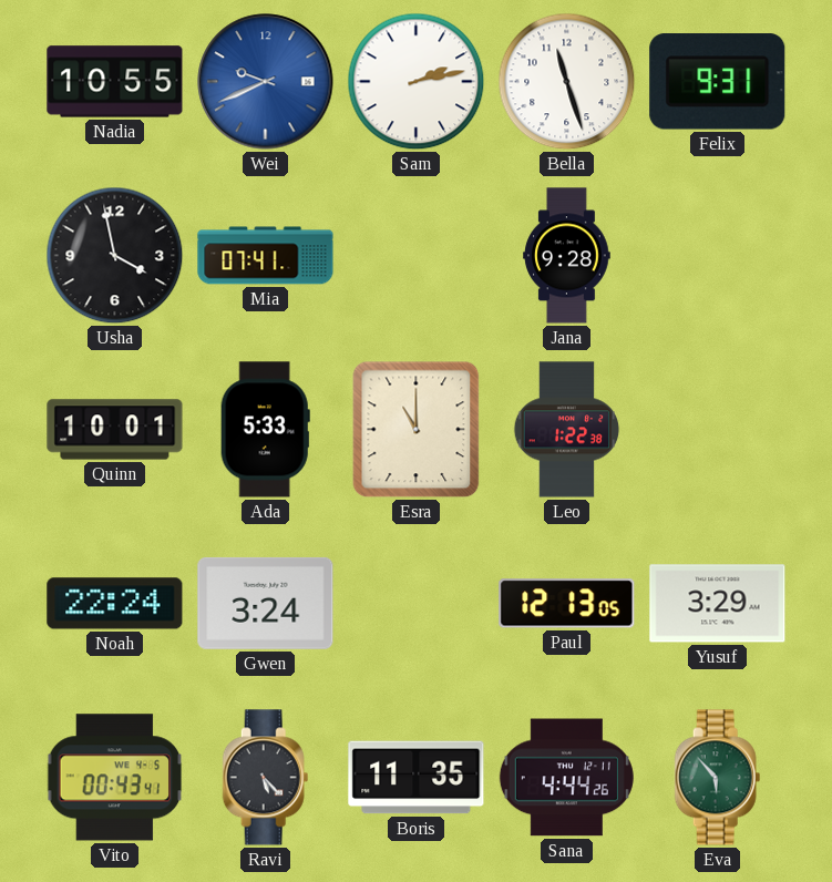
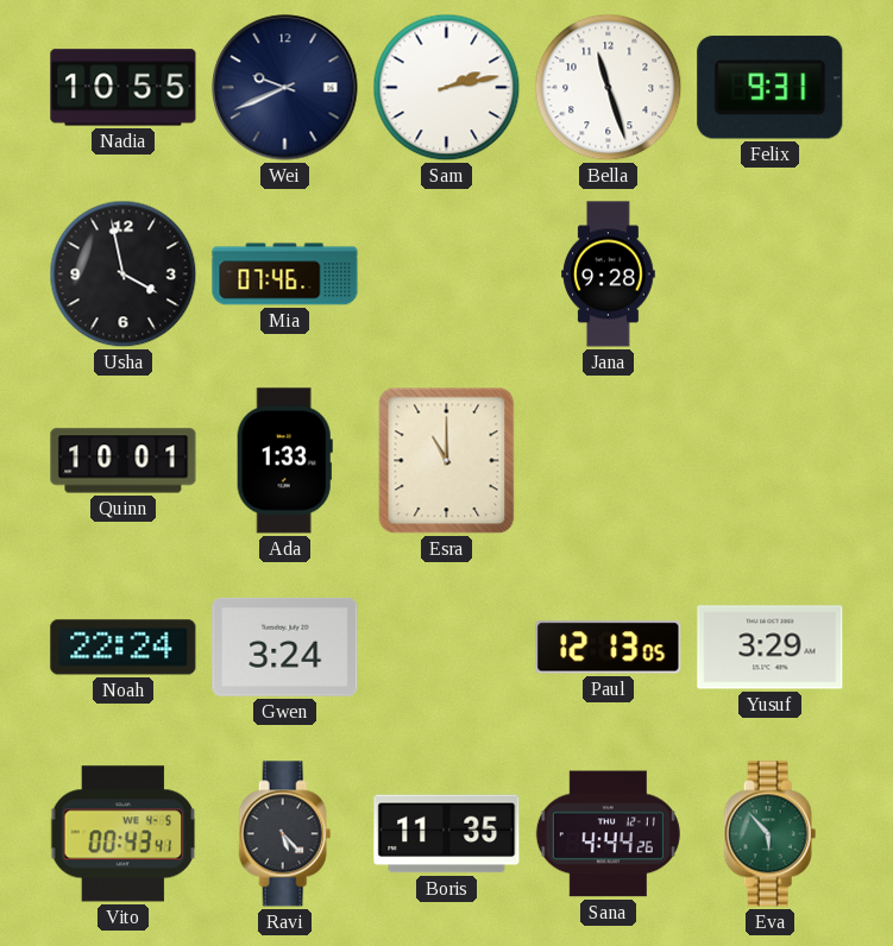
Wei dial: blue -> navy
Mia: 07:41 -> 07:46
Ada: 5:33 -> 1:33
Leo: 1:22 -> none
